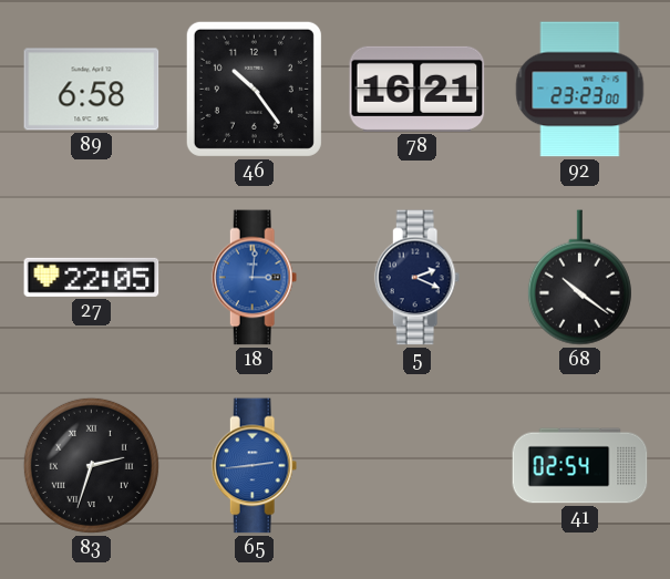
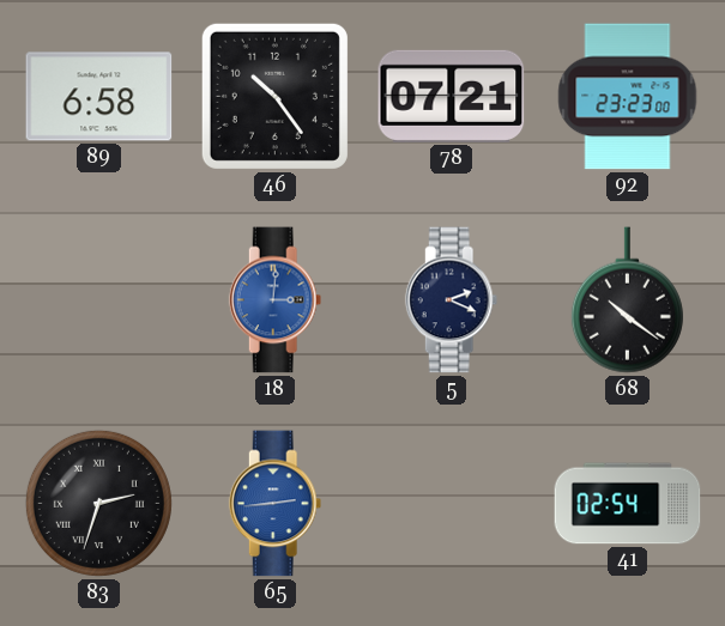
78: 16:21 -> 07:21
27: 22:05 -> none
